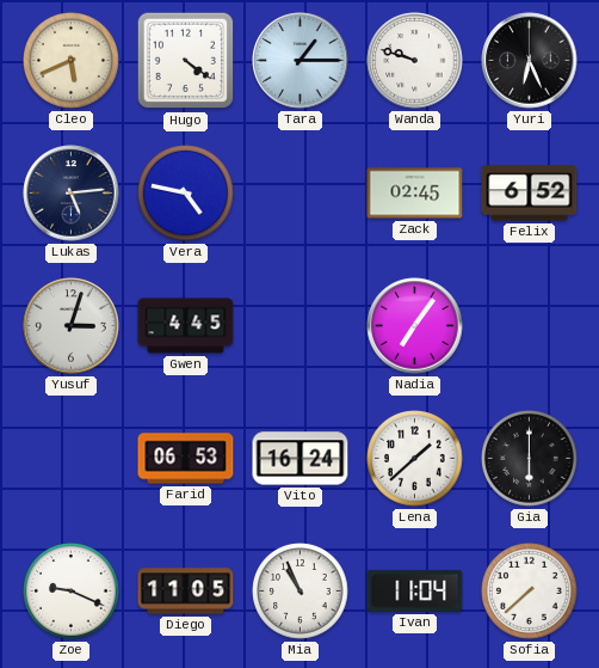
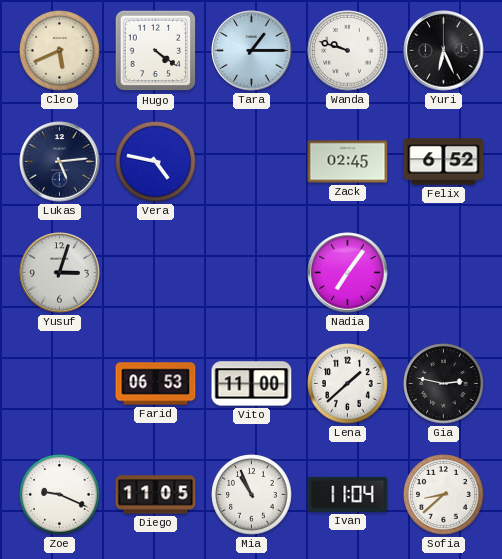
Gwen: 4:45 -> none
Vito: 16:24 -> 11:00
Gia: 6:00 -> 2:47
Sofia: 7:38 -> 8:38
